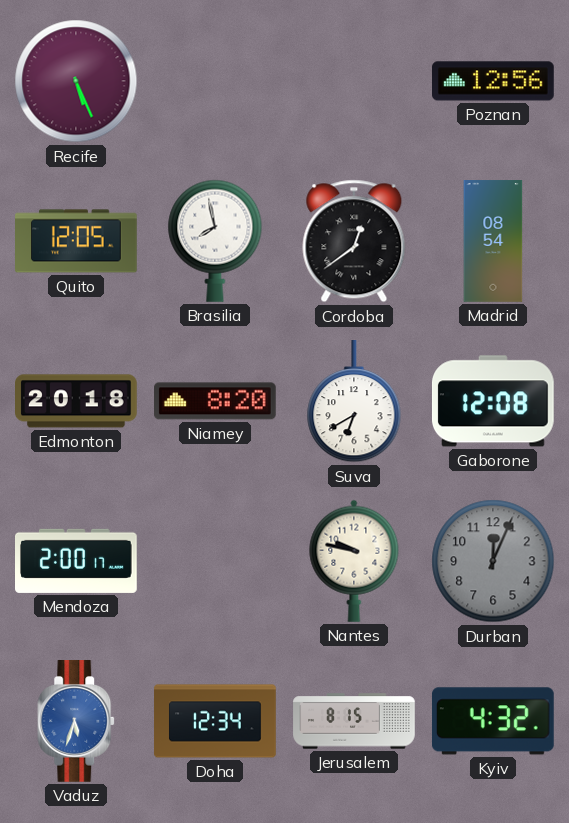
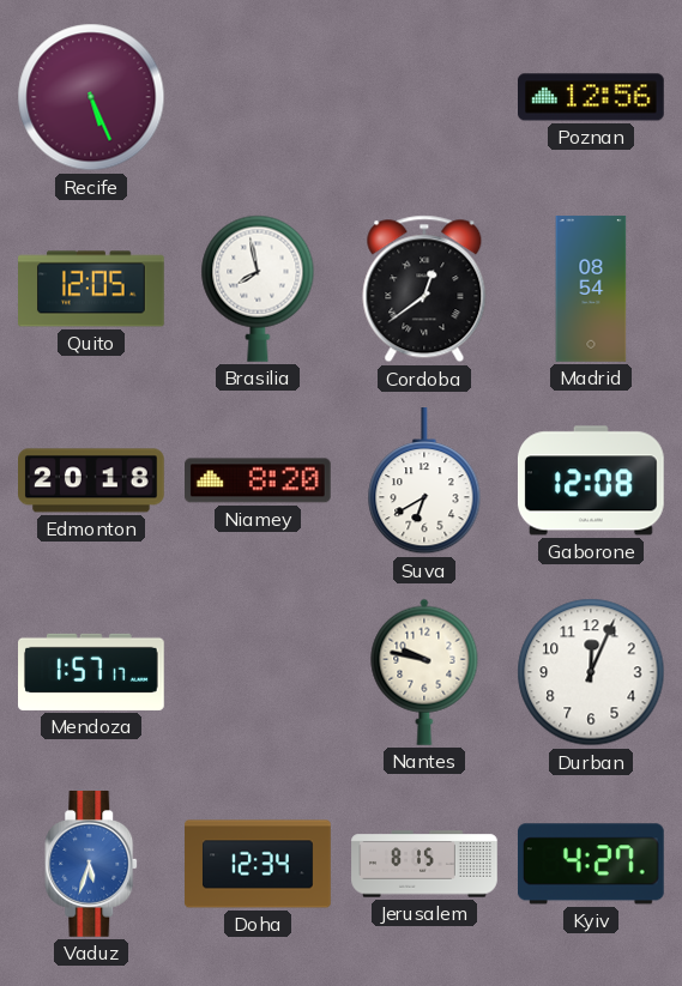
Mendoza: 2:00 -> 1:57
Durban dial: grey -> white
Kyiv: 4:32 -> 4:27
